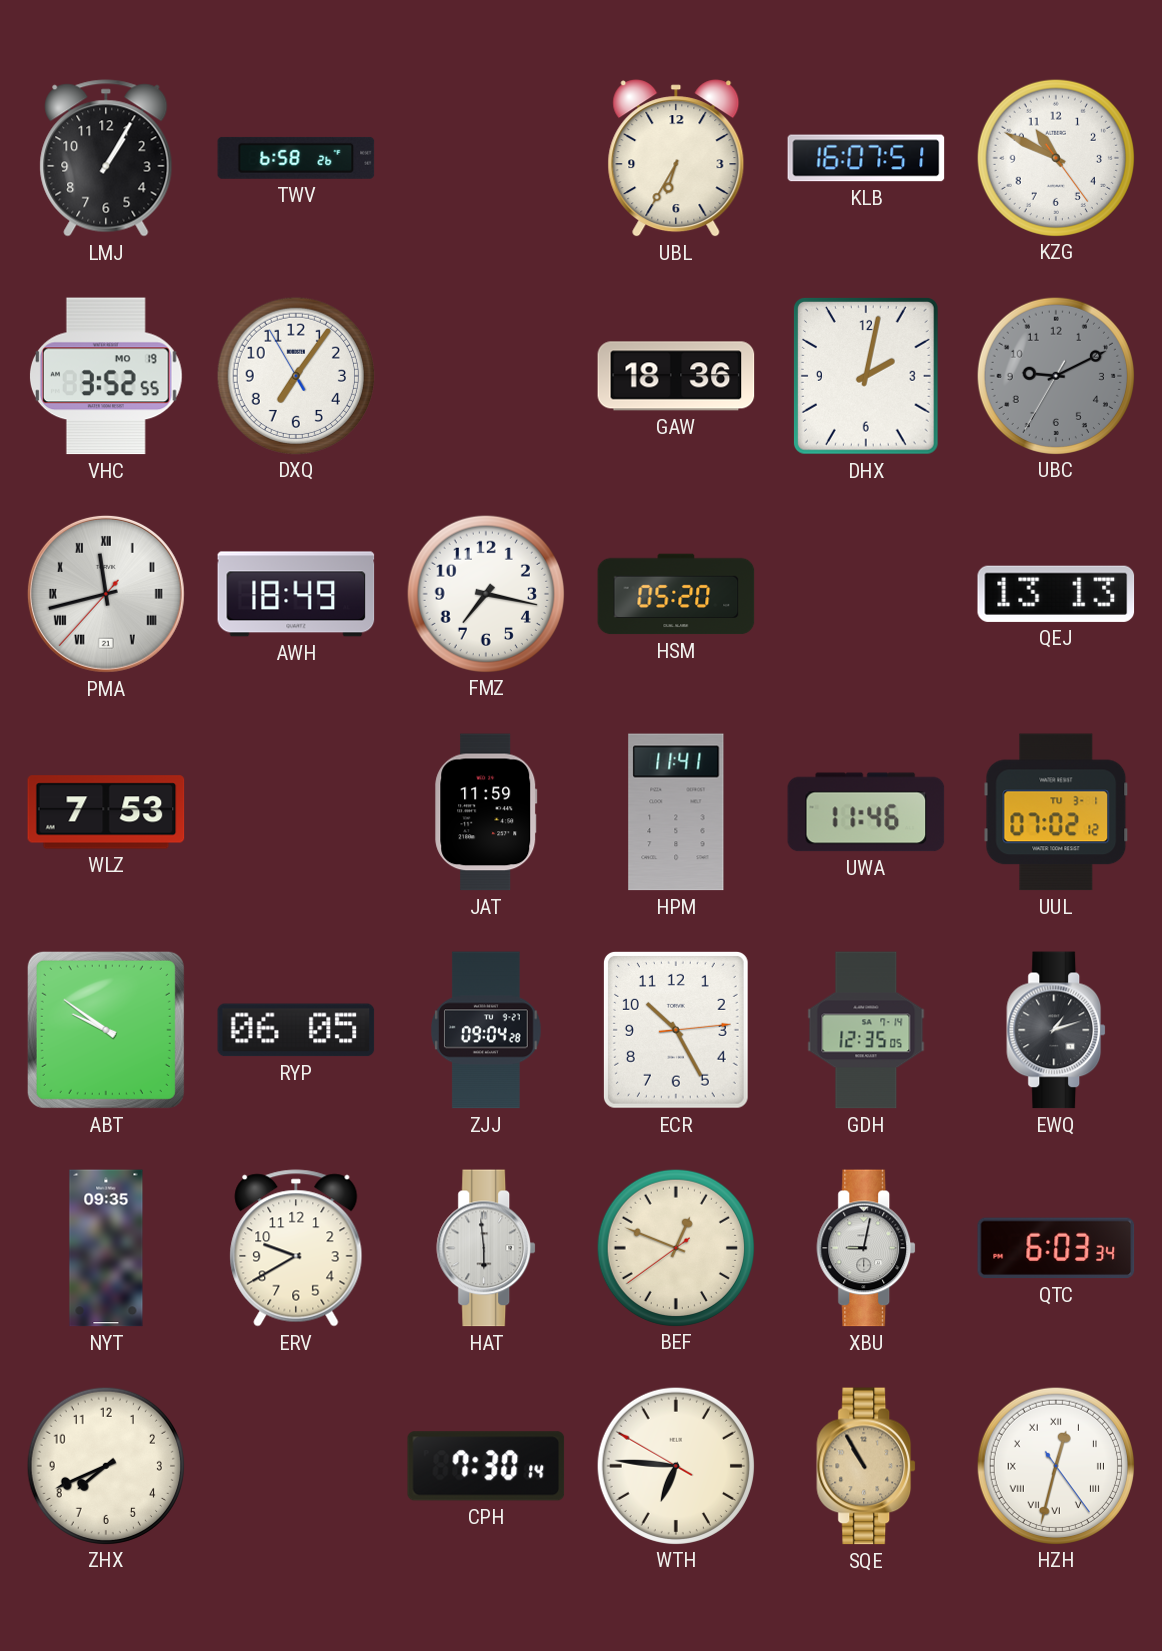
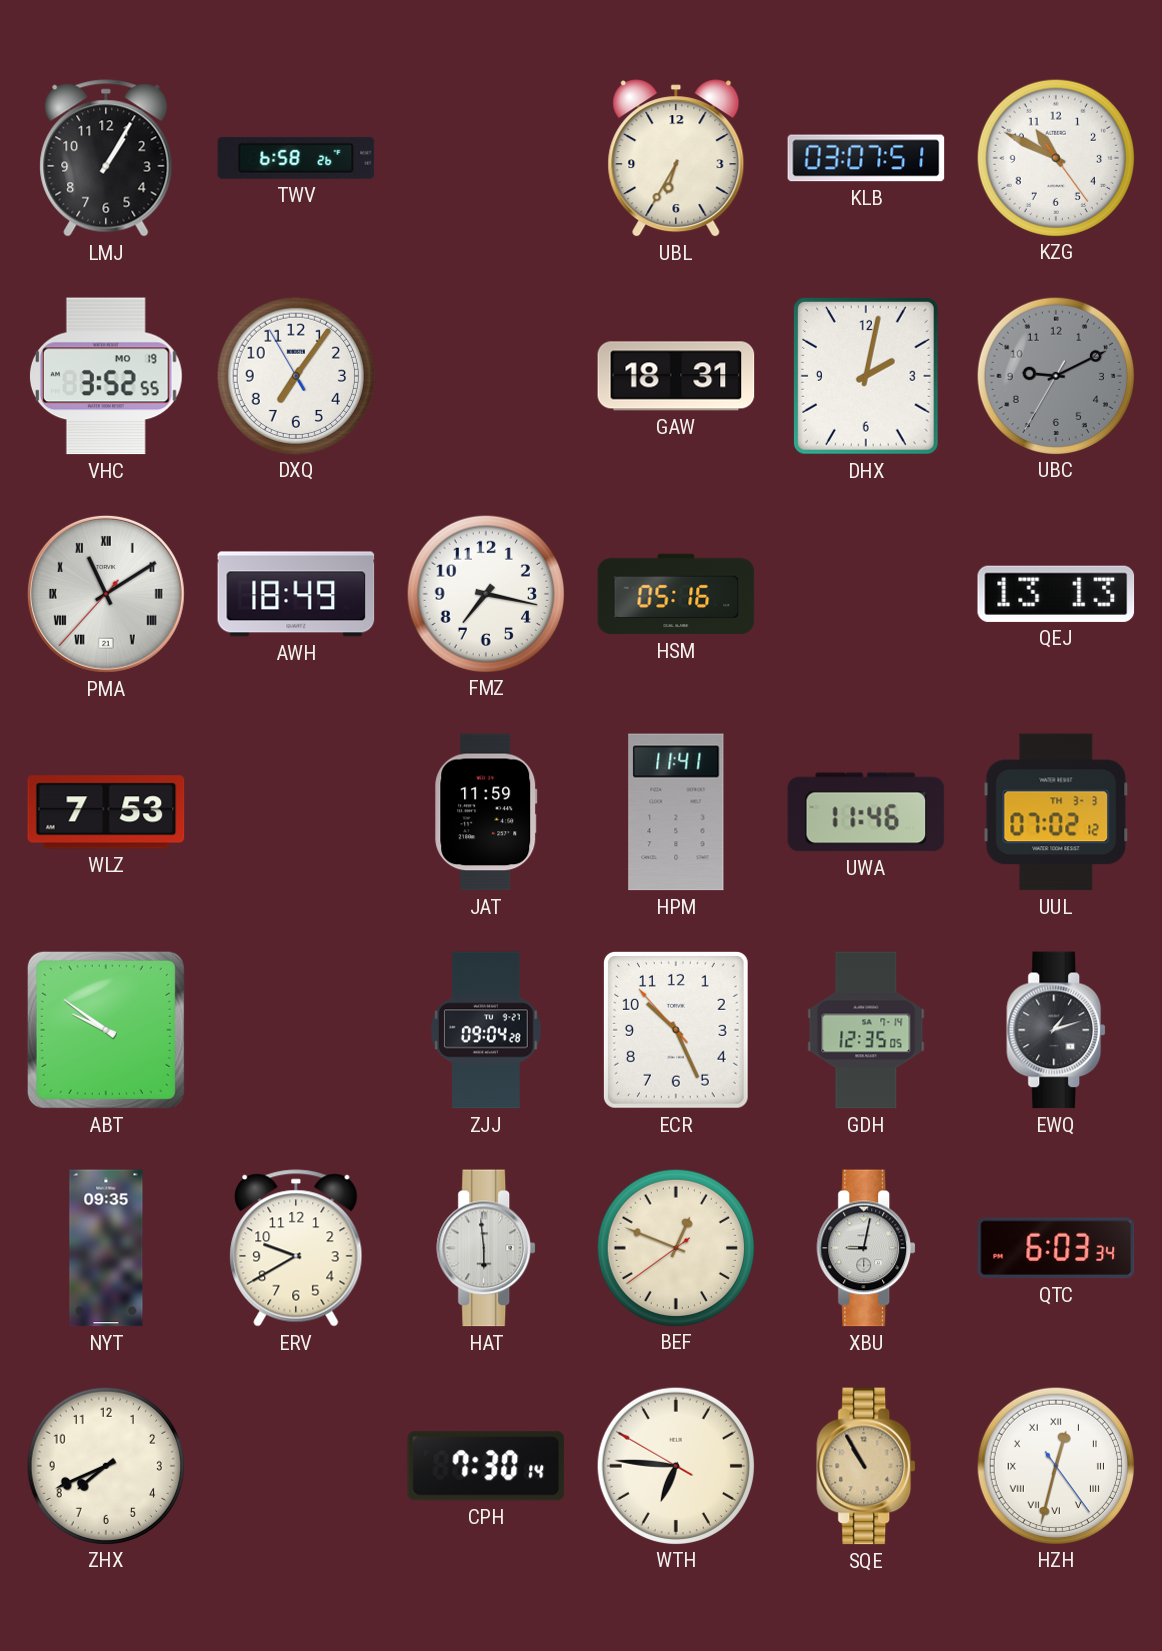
KLB: 16:07 -> 03:07
GAW: 18:36 -> 18:31
PMA: 11:42 -> 11:09
HSM: 05:20 -> 05:16
UUL date: TU 3-1 -> TH 3-3
RYP: 06:05 -> none
ECR: 10:25:14 -> 10:25:53
